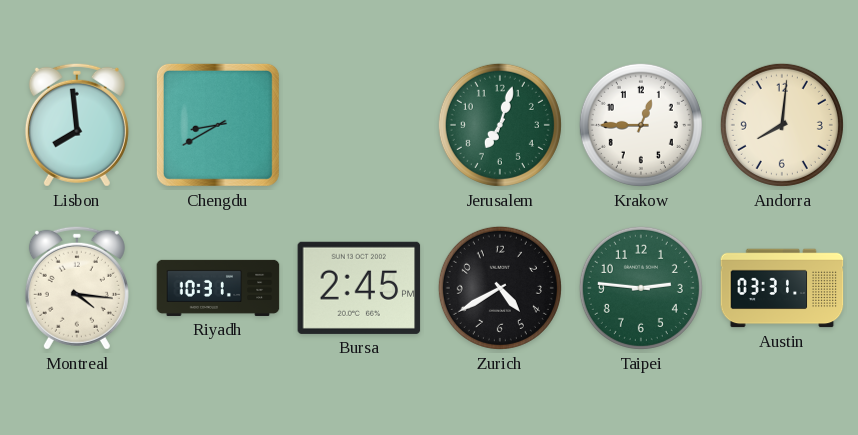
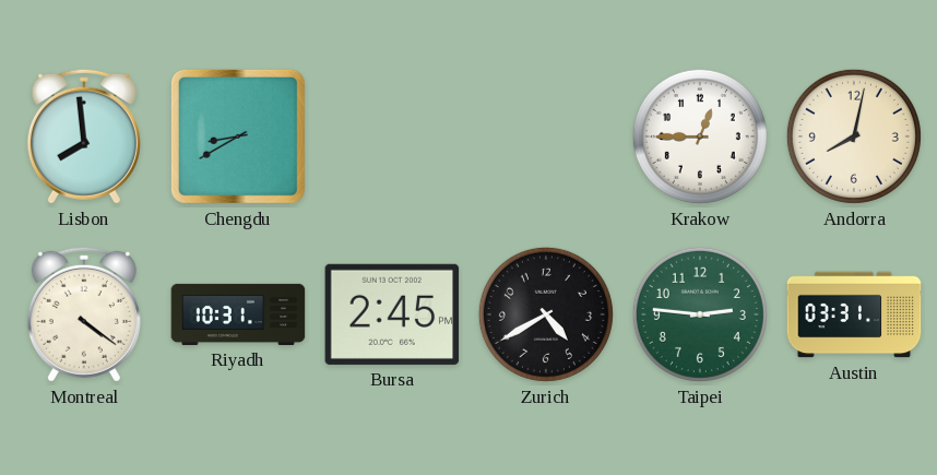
Jerusalem: 7:03 -> none
Andorra: 8:01 -> 8:02
Montreal: 4:16 -> 4:21
